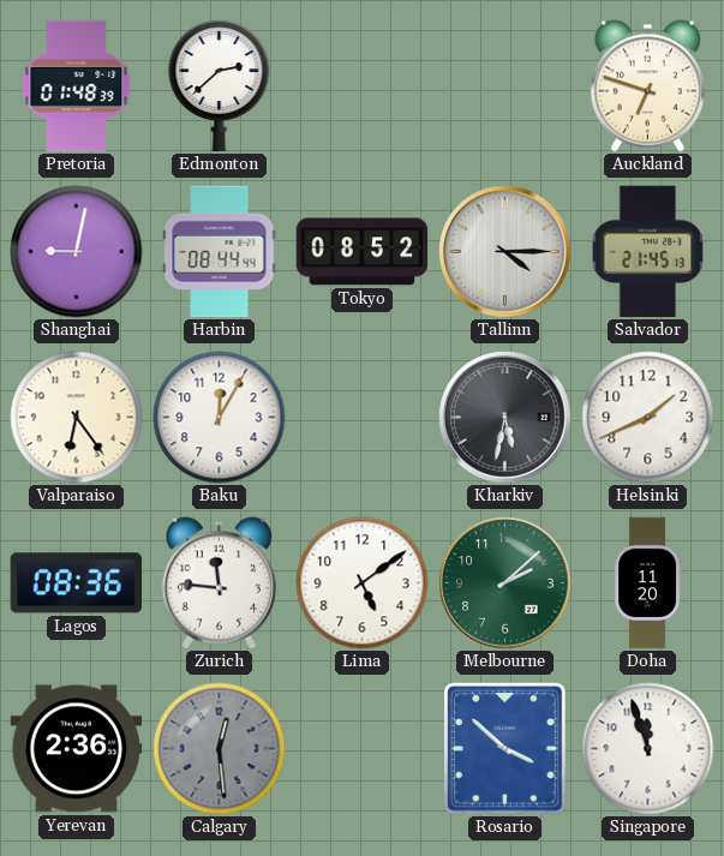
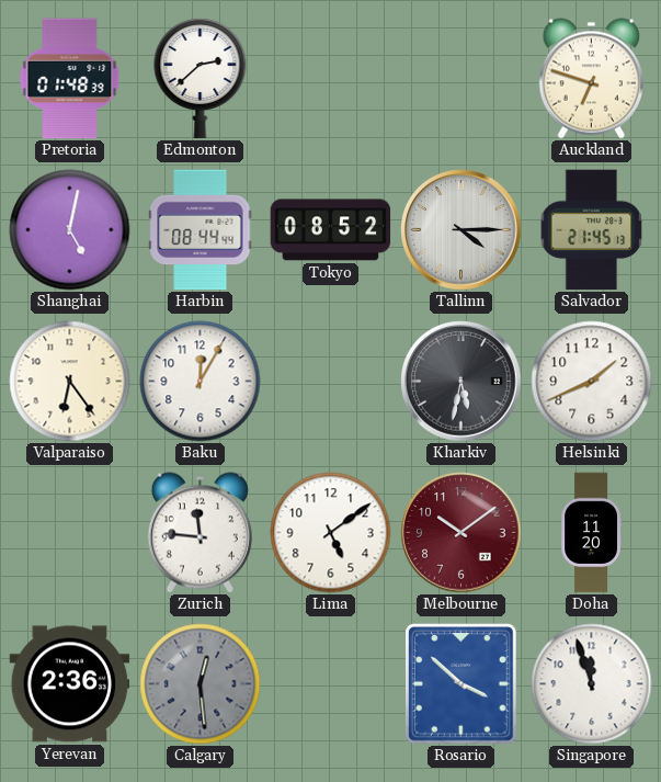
Shanghai: 9:02 -> 5:02
Lagos: 08:36 -> none
Melbourne: 2:08 -> 10:09
Melbourne dial: green -> burgundy
